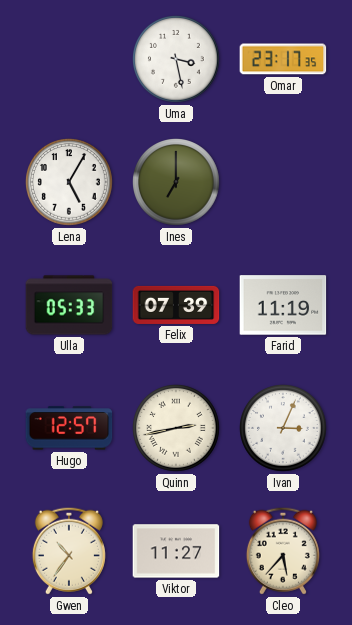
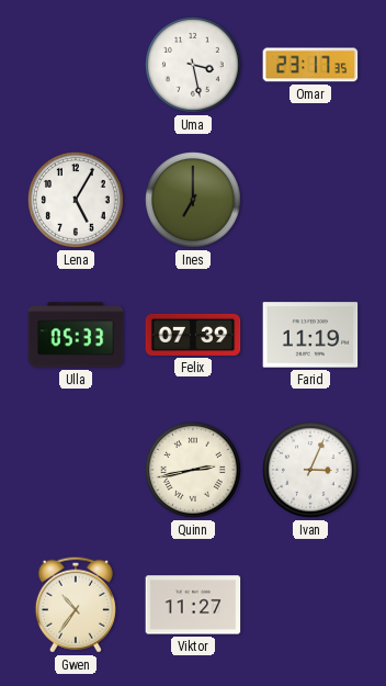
Hugo: 12:57 -> none
Cleo: 5:37 -> none
